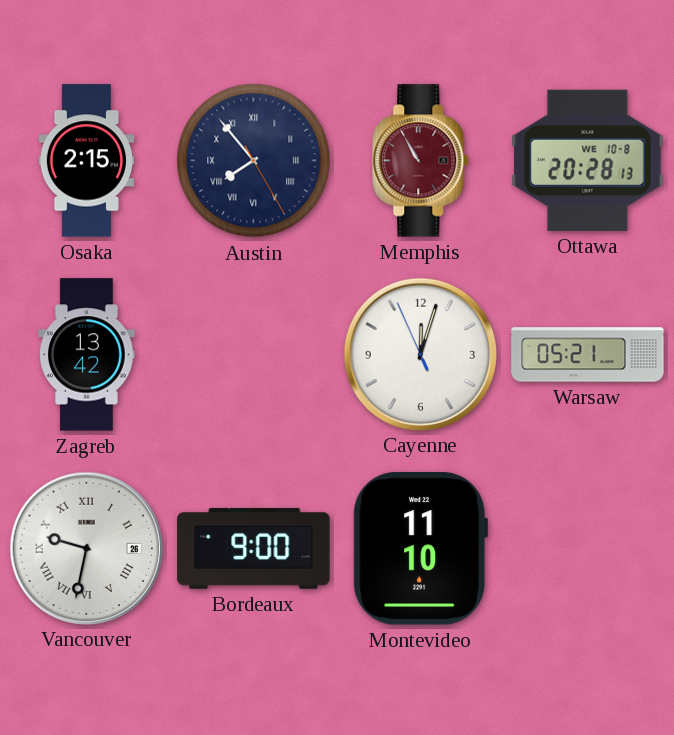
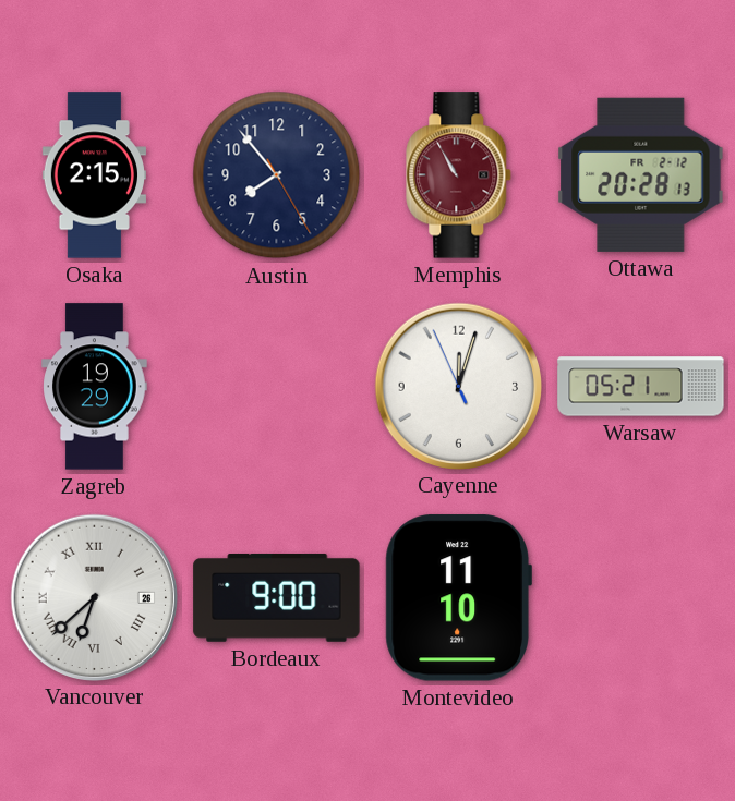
Austin numerals: Roman -> Arabic
Ottawa date: WE 10-8 -> FR 2-12
Zagreb: 13:42 -> 19:29
Vancouver: 9:32 -> 6:38
